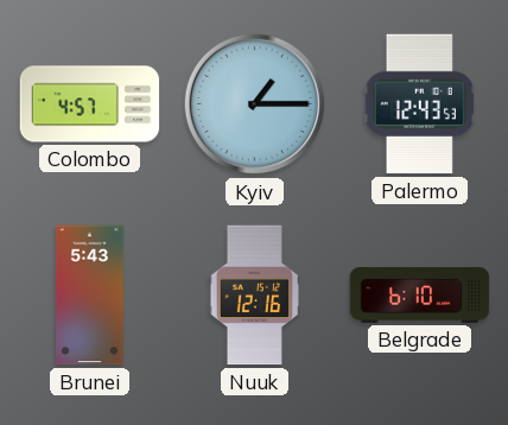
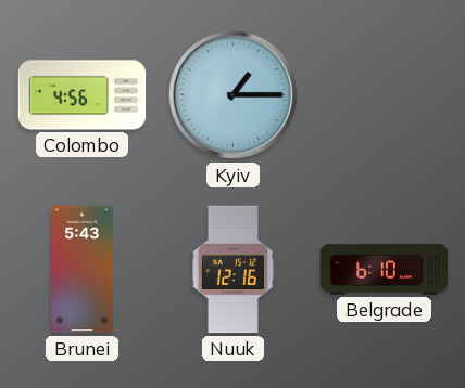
Colombo: 4:57 -> 4:56
Palermo: 12:43 -> none
